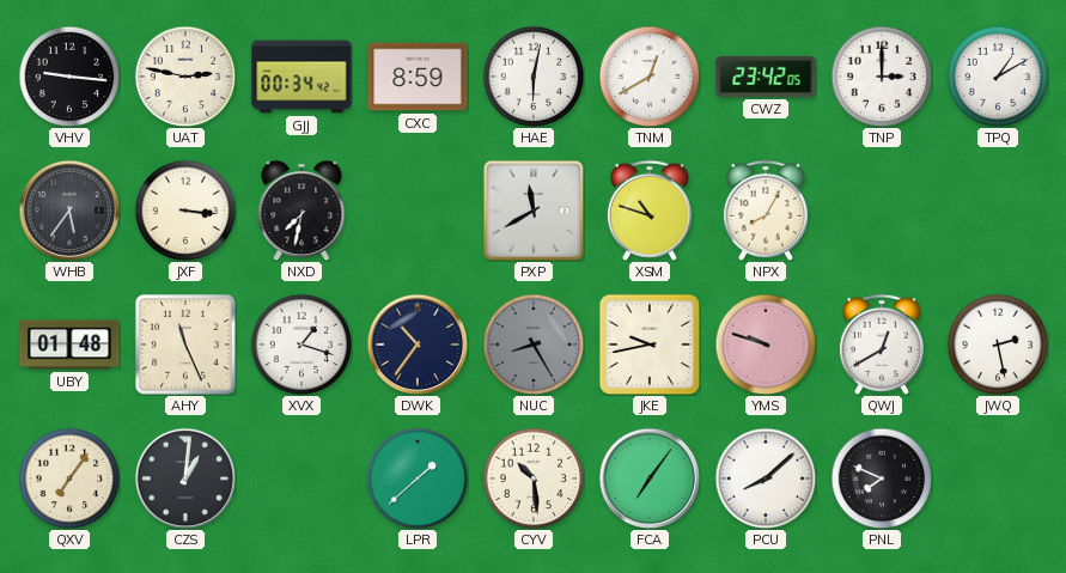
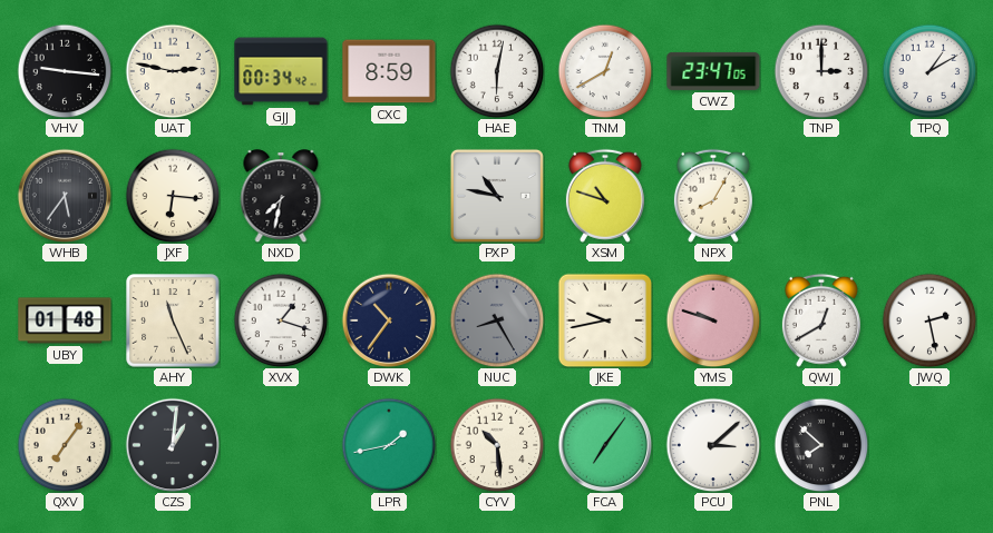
CWZ: 23:42 -> 23:47
JXF: 3:16 -> 6:16
PXP: 11:40 -> 10:47
LPR: 1:38 -> 1:43
PCU: 8:08 -> 3:08
PNL: 7:49 -> 7:52
